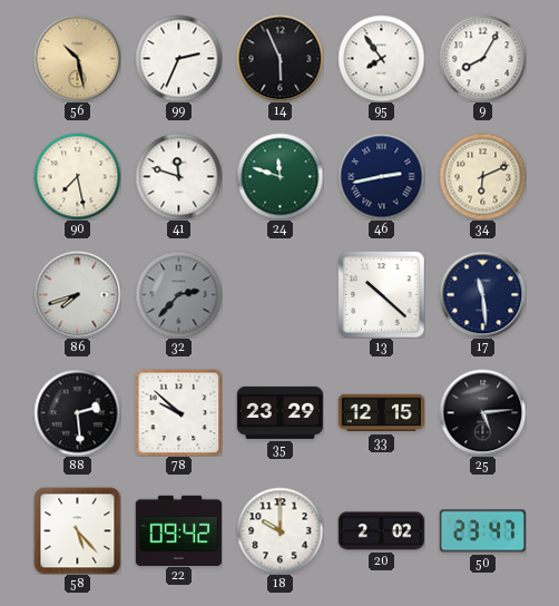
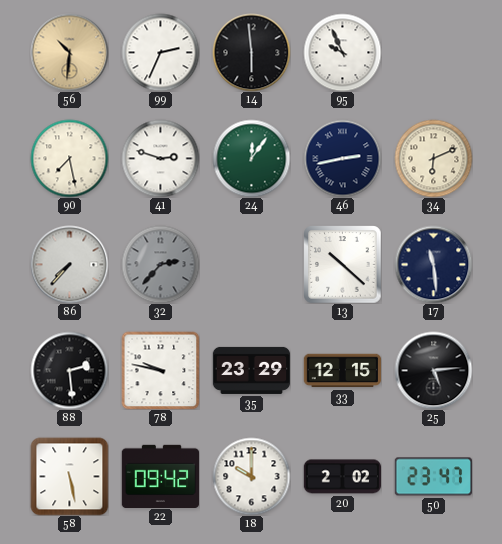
56: 10:28 -> 10:31
14: 5:56 -> 5:59
95: 7:54 -> 9:56
9: 8:05 -> none
41: 11:48 -> 2:48
24: 11:48 -> 12:06
86: 7:42 -> 7:37
78: 9:52 -> 9:47
58: 5:23 -> 5:28
